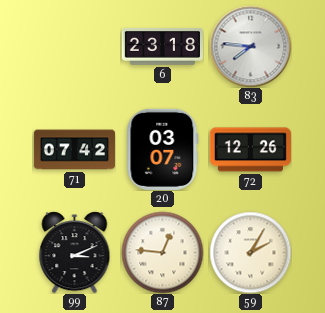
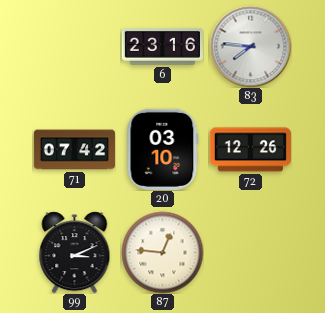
6: 23:18 -> 23:16
20: 03:07 -> 03:10
59: 2:05 -> none
